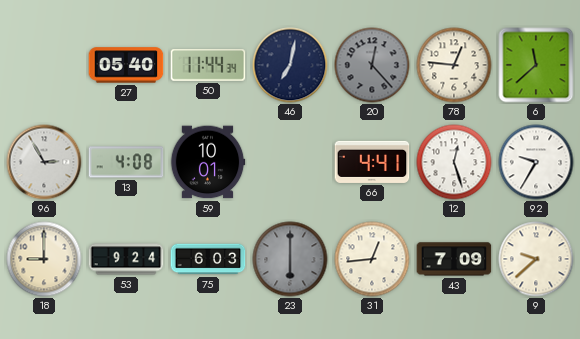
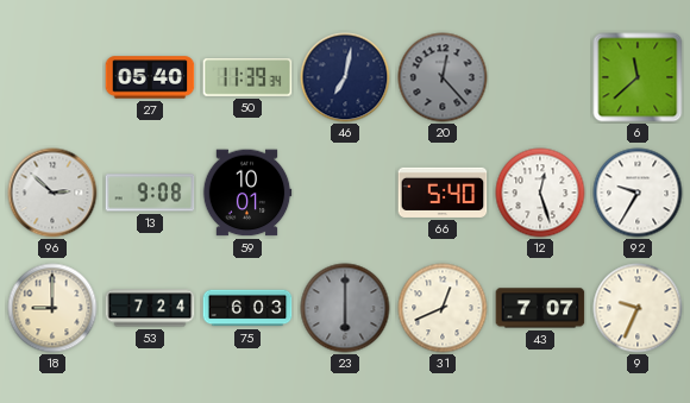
50: 11:44 -> 11:39
78: 12:46 -> none
96: 2:55 -> 2:52
13: 4:08 -> 9:08
66: 4:41 -> 5:40
53: 9:24 -> 7:24
31: 12:44 -> 12:41
43: 7:09 -> 7:07
9: 9:38 -> 9:34
